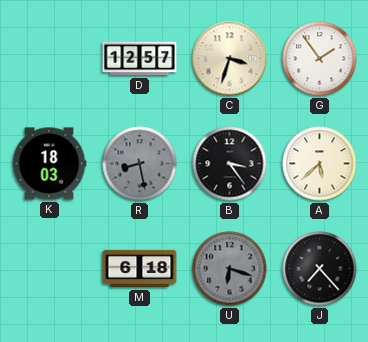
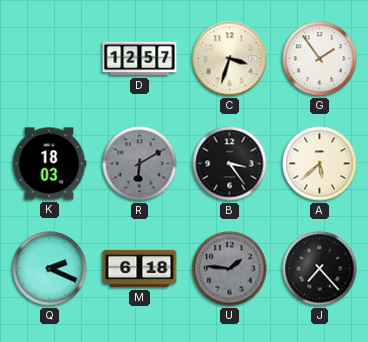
R: 8:28 -> 6:10
Q: none -> 2:19
U: 6:18 -> 1:46
